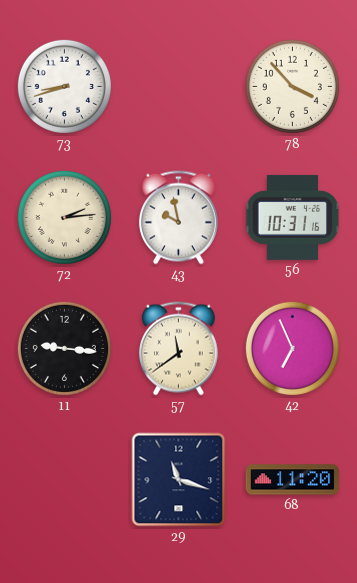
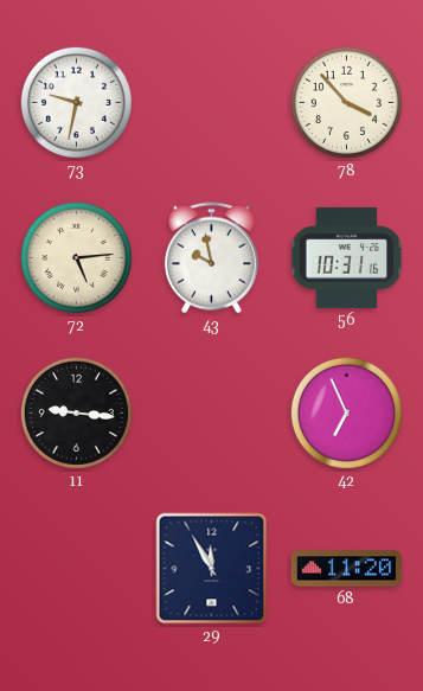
73: 8:42 -> 9:32
72: 2:14 -> 5:14
57: 11:39 -> none
29: 11:18 -> 11:55
